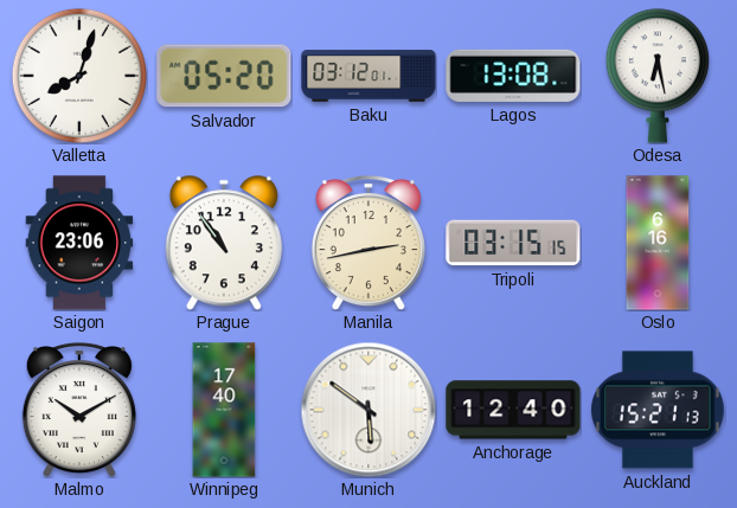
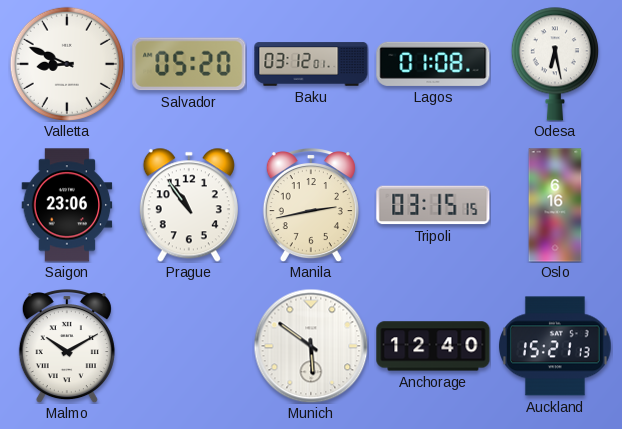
Valletta: 8:03 -> 8:49
Lagos: 13:08 -> 01:08
Winnipeg: 17:40 -> none
